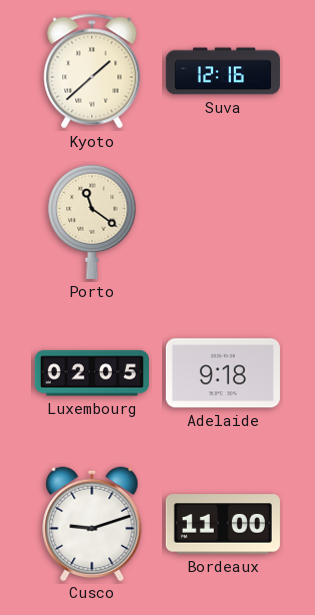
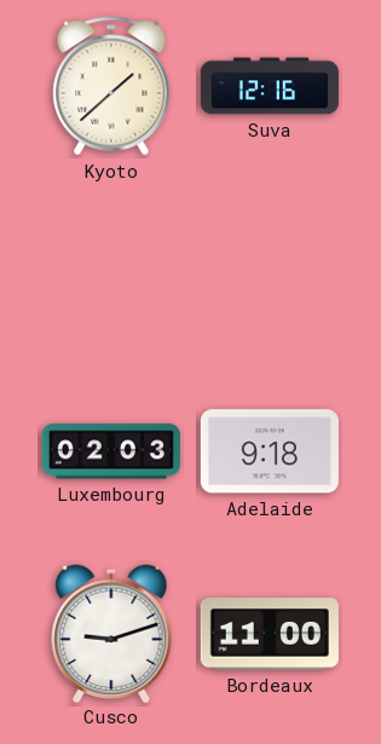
Porto: 11:21 -> none
Luxembourg: 02:05 -> 02:03
